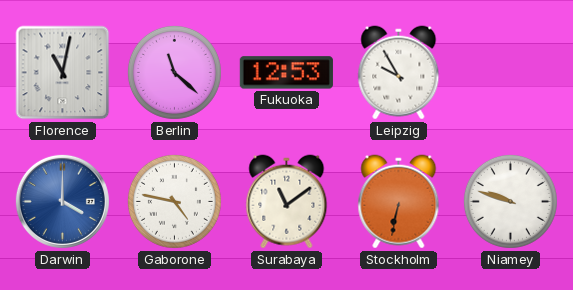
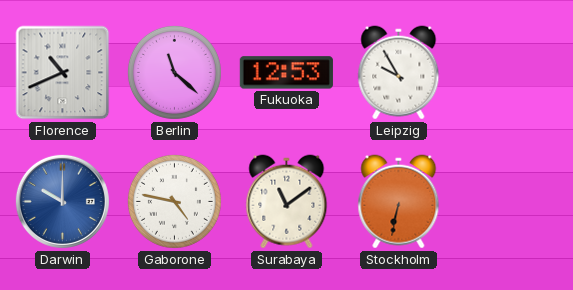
Florence: 11:02 -> 10:41
Darwin: 4:00 -> 10:00
Niamey: 9:48 -> none
